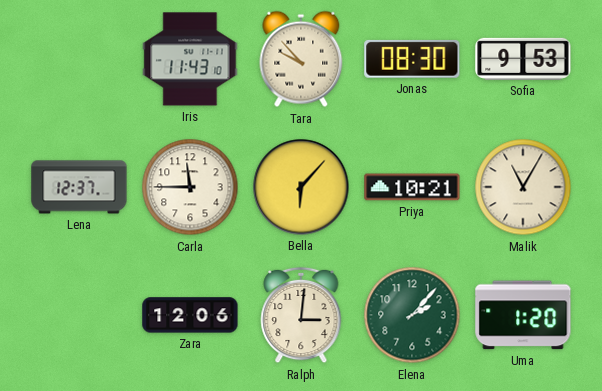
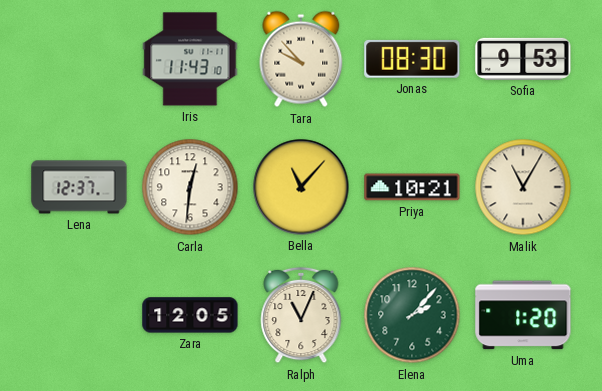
Carla: 11:45 -> 12:31
Bella: 6:07 -> 11:07
Zara: 12:06 -> 12:05
Ralph: 3:01 -> 11:04
